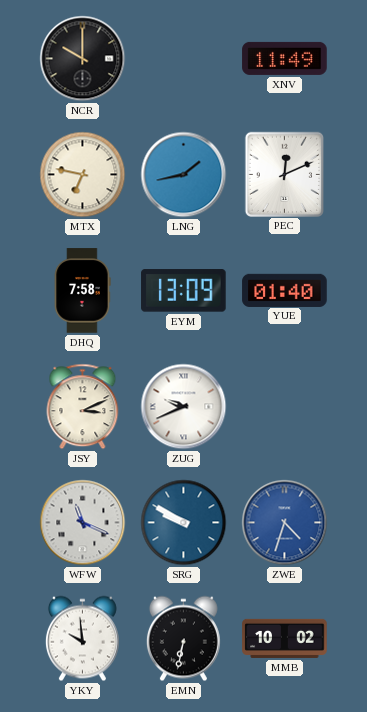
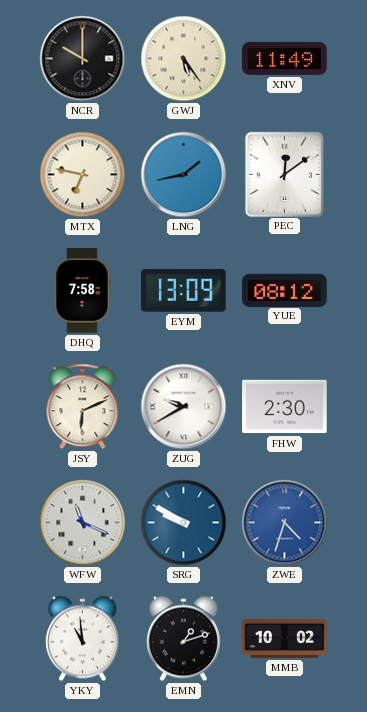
GWJ: none -> 5:24
PEC: 12:11 -> 12:09
YUE: 01:40 -> 08:12
JSY: 3:11 -> 6:11
ZUG: 9:41 -> 9:40
FHW: none -> 2:30
YKY: 9:59 -> 10:59
EMN: 6:32 -> 1:12
